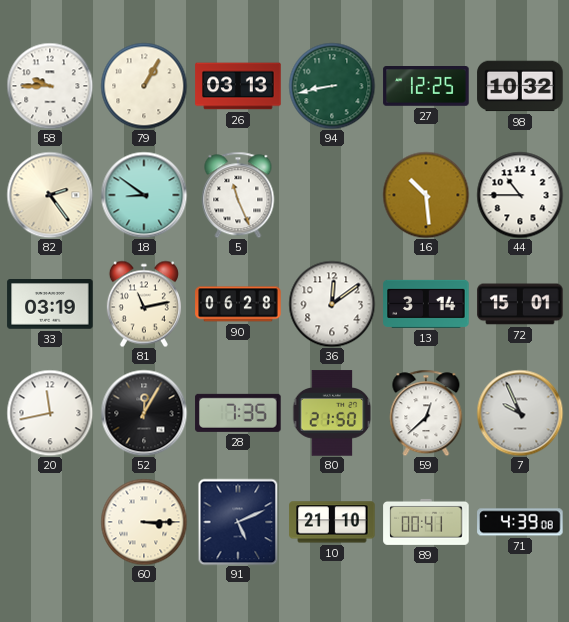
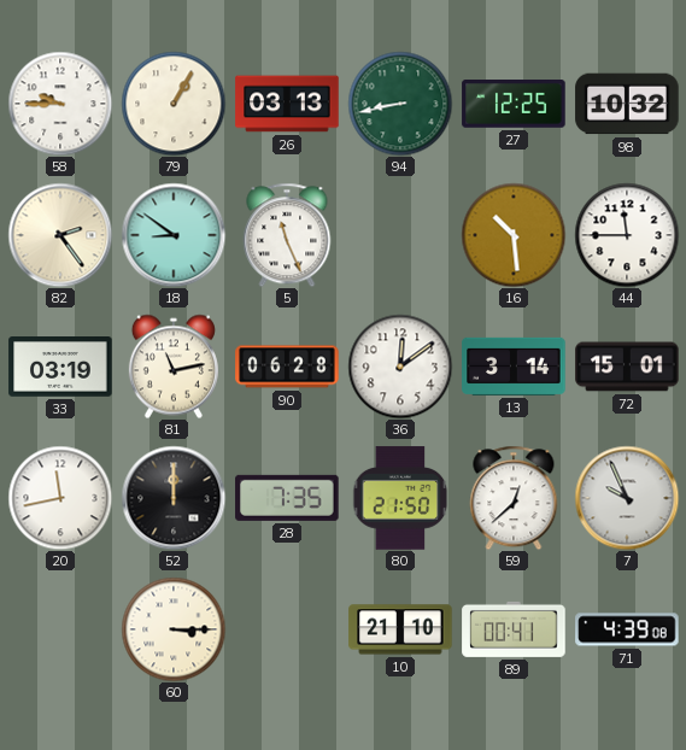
44: 10:45 -> 11:45
52: 12:05 -> 12:00
91: 5:11 -> none
